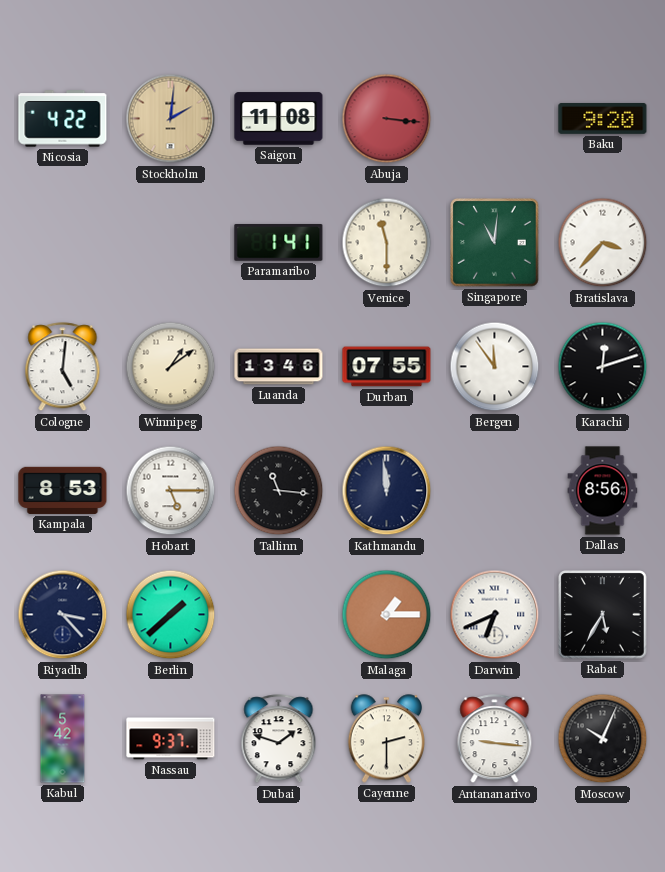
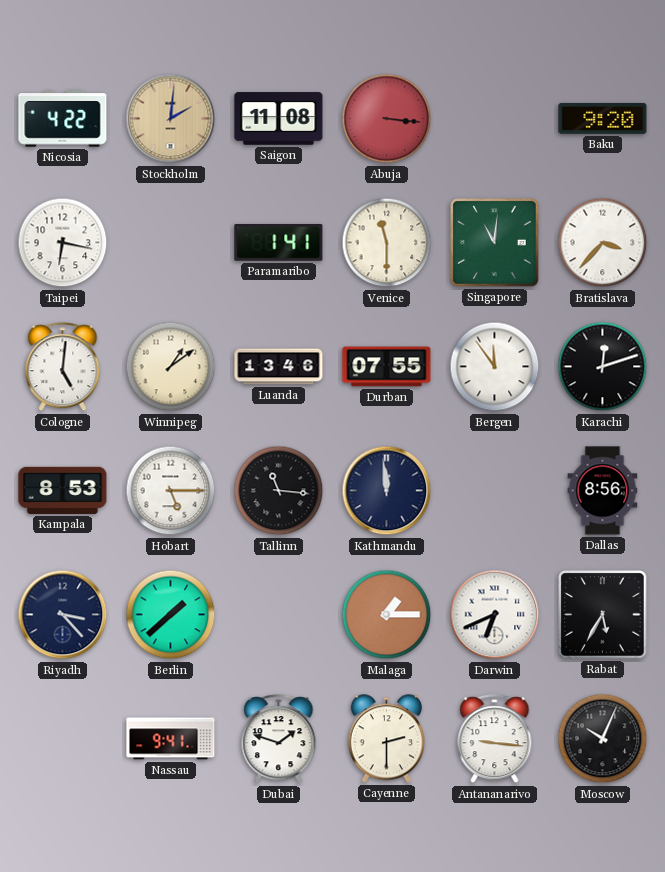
Taipei: none -> 6:17
Kabul: 5:42 -> none
Nassau: 9:37 -> 9:41
